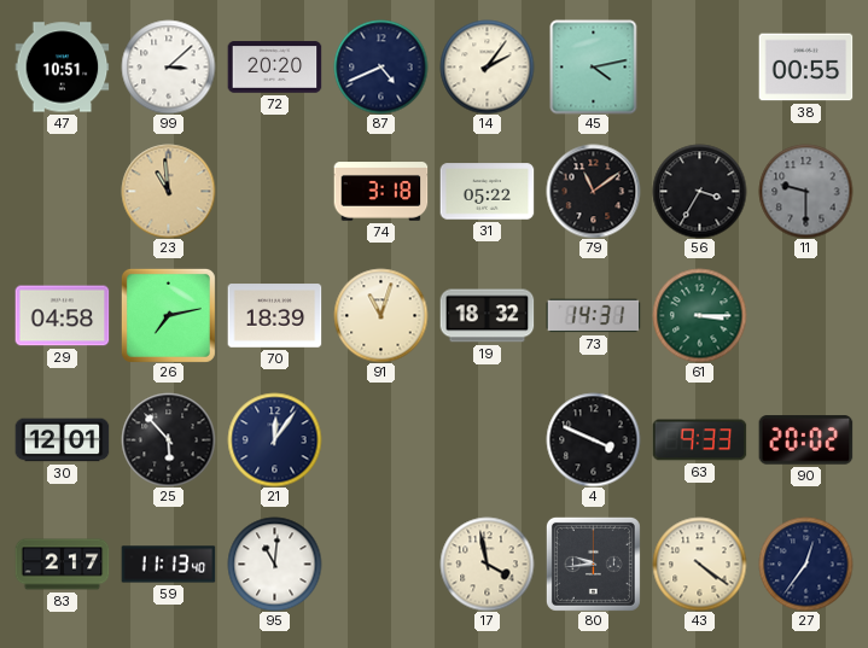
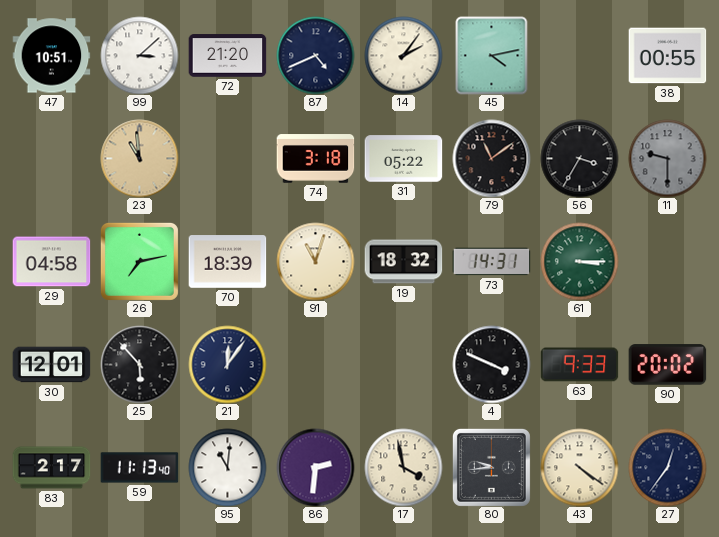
72: 20:20 -> 21:20
86: none -> 2:31
